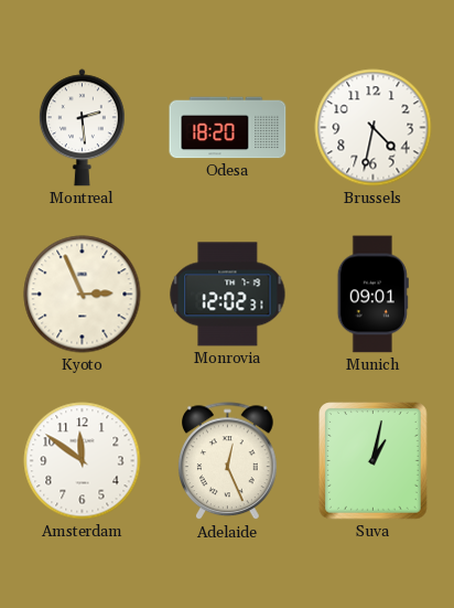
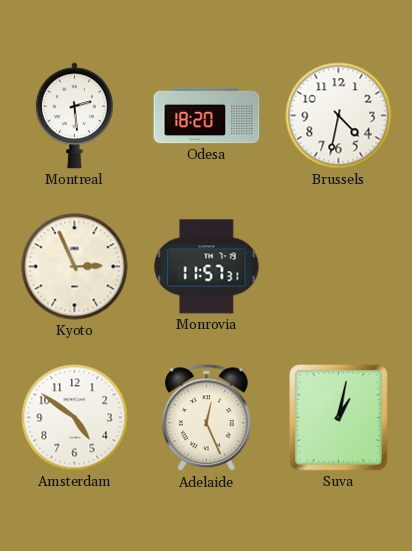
Monrovia: 12:02 -> 11:57
Munich: 09:01 -> none
Amsterdam: 11:51 -> 4:51
